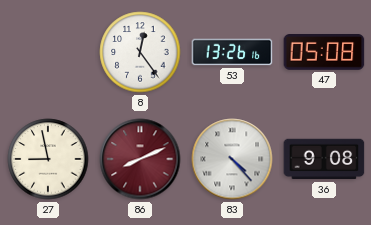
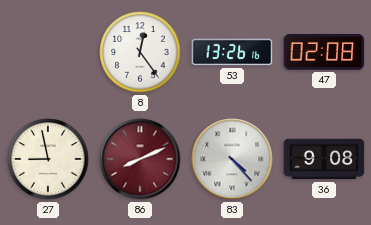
47: 05:08 -> 02:08
